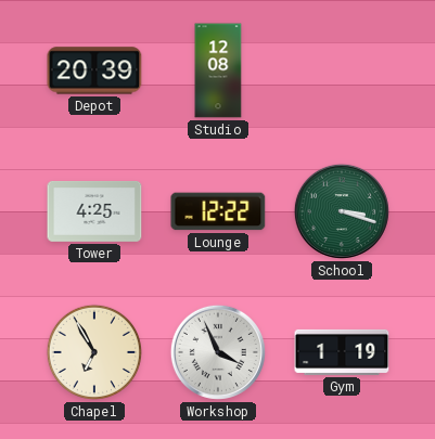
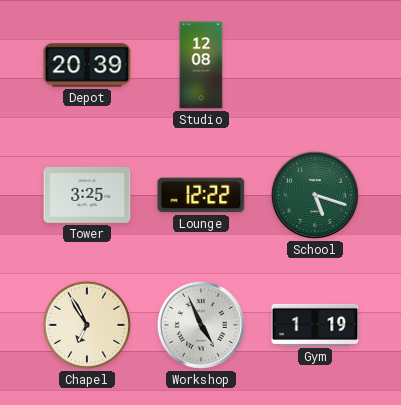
Tower: 4:25 -> 3:25
School: 3:18 -> 5:18
Workshop: 3:56 -> 4:56
